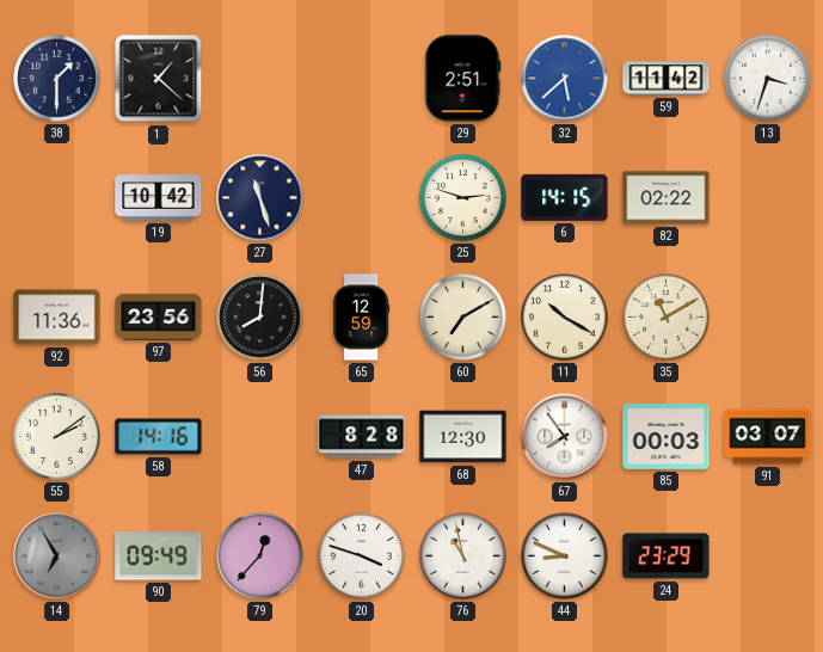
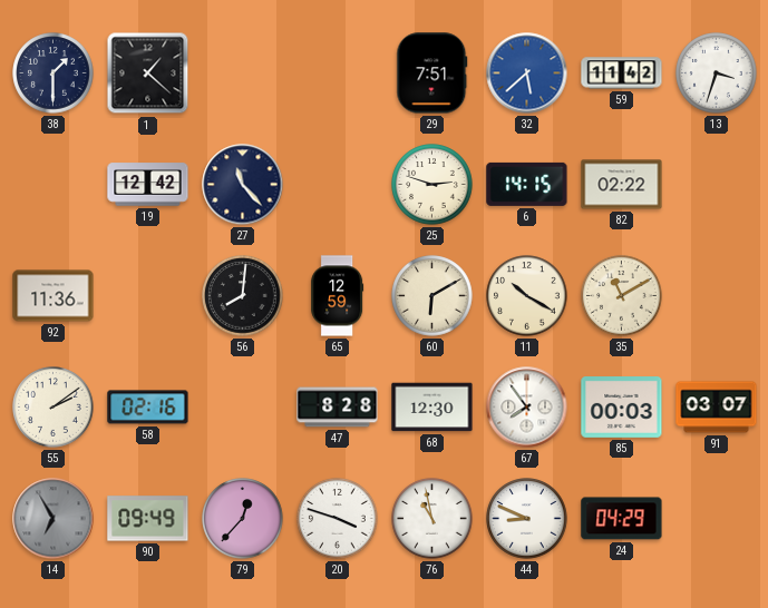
29: 2:51 -> 7:51
19: 10:42 -> 12:42
27: 11:27 -> 11:23
97: 23:56 -> none
60: 7:10 -> 6:10
58: 14:16 -> 02:16
24: 23:29 -> 04:29
